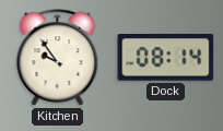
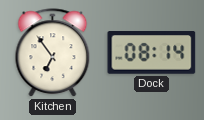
Kitchen: 9:54 -> 6:54
